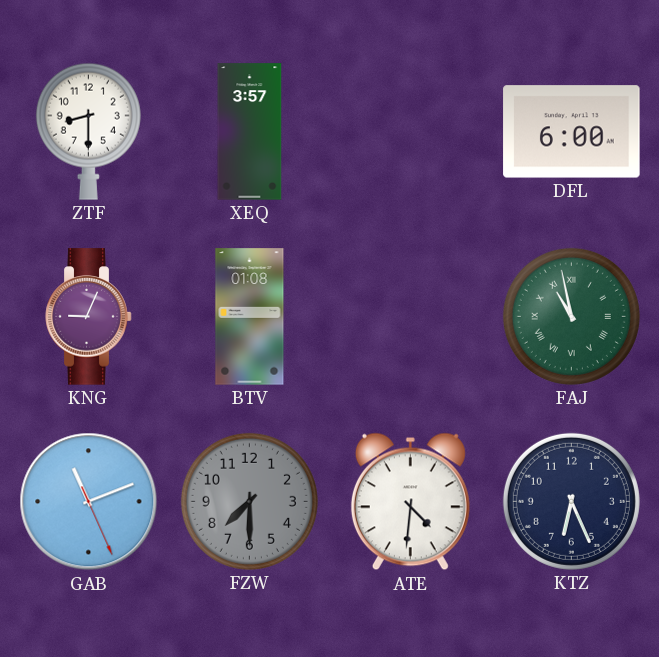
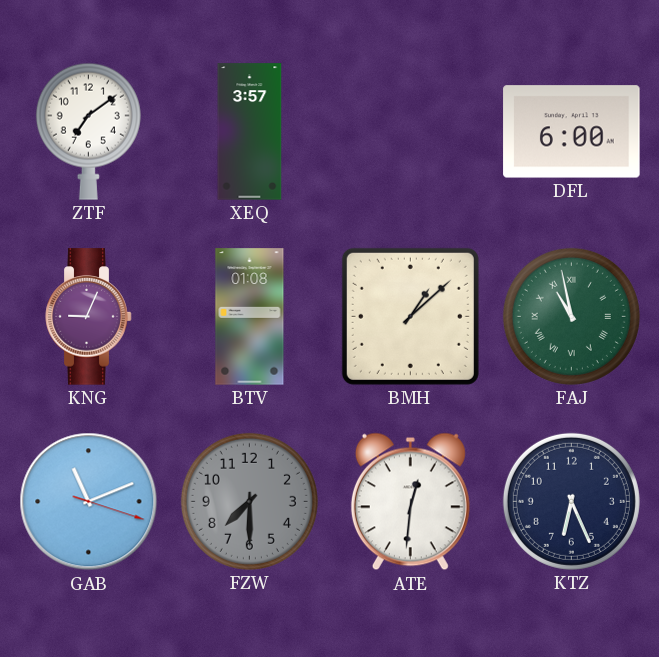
ZTF: 8:30 -> 7:09
BMH: none -> 1:08
GAB: 11:11:26 -> 11:11:18
ATE: 4:31 -> 12:31
